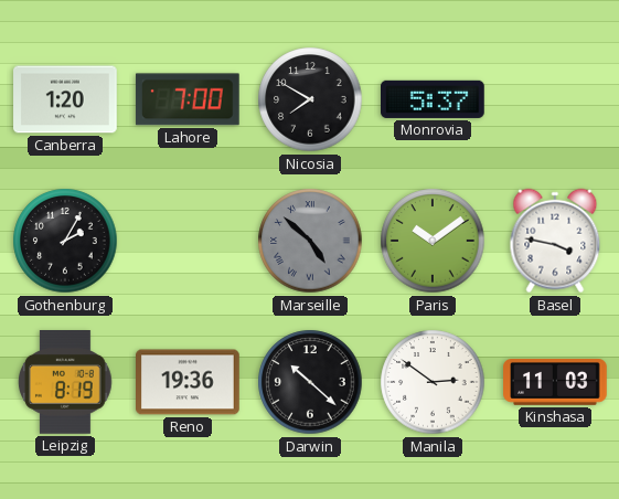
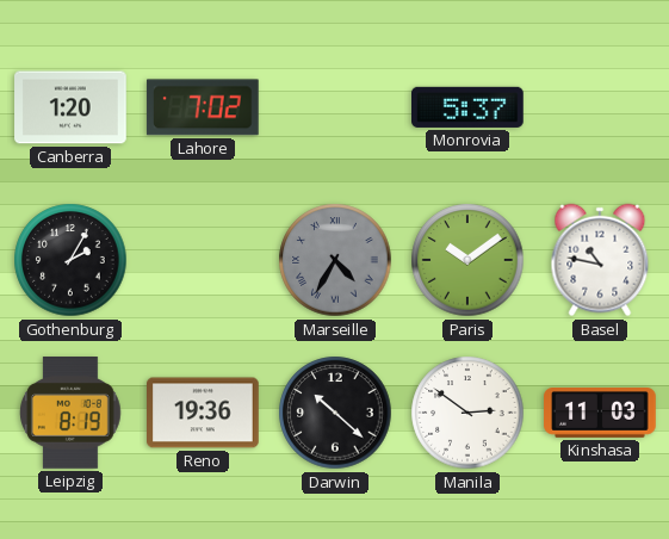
Lahore: 7:00 -> 7:02
Nicosia: 7:50 -> none
Marseille: 4:52 -> 4:35
Basel: 3:47 -> 10:47
